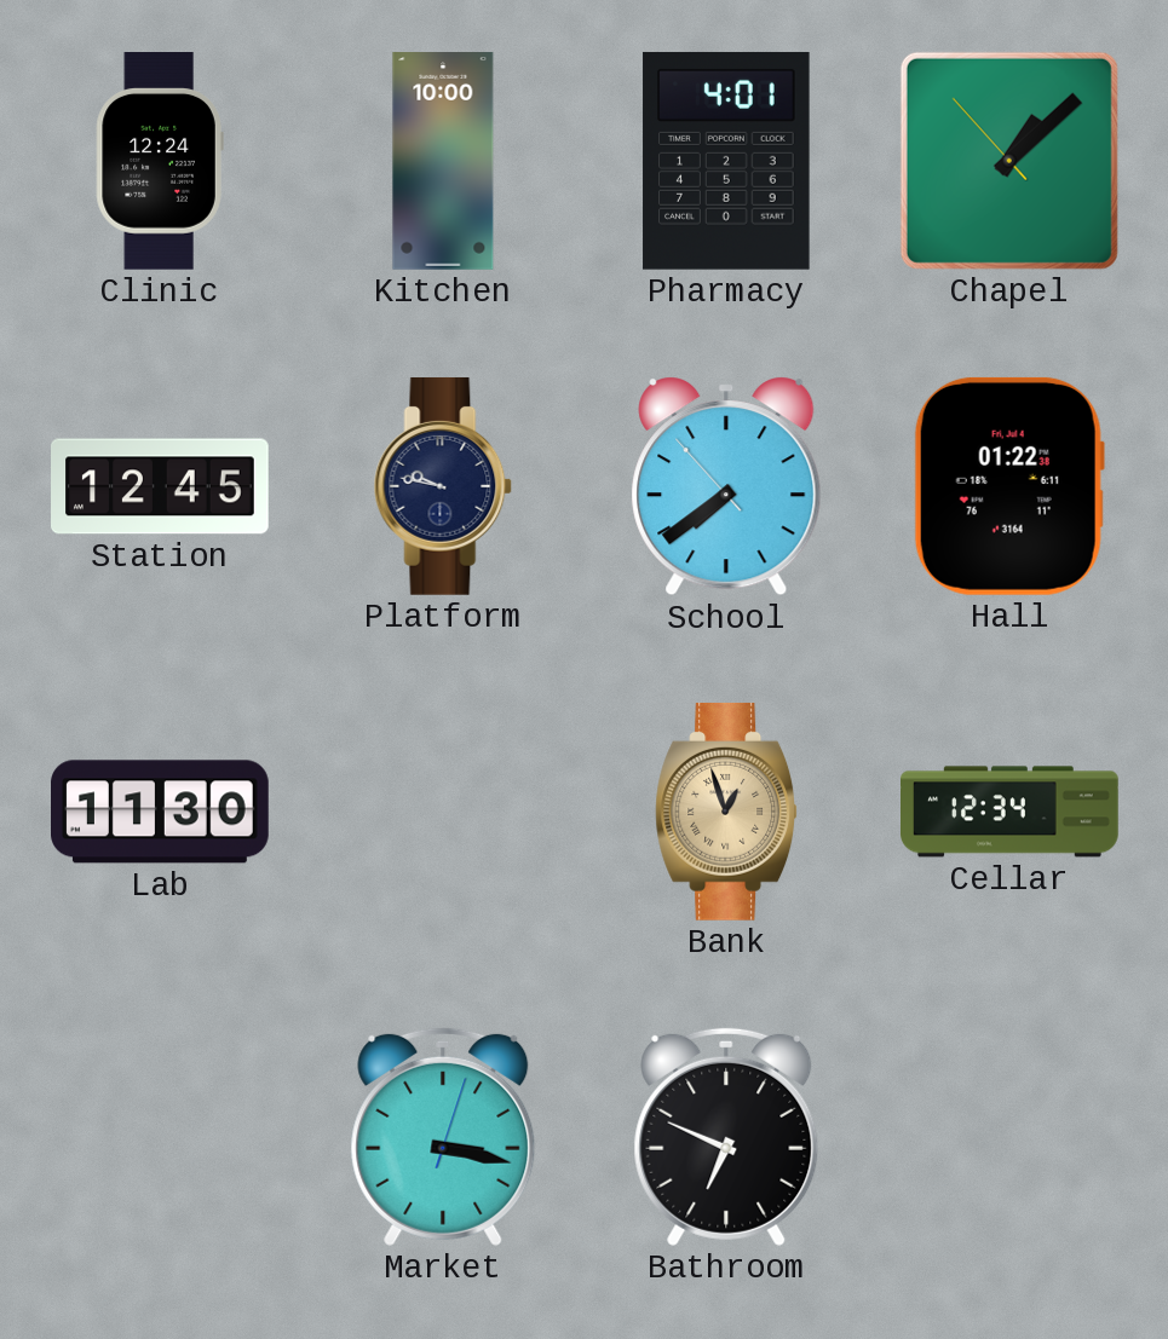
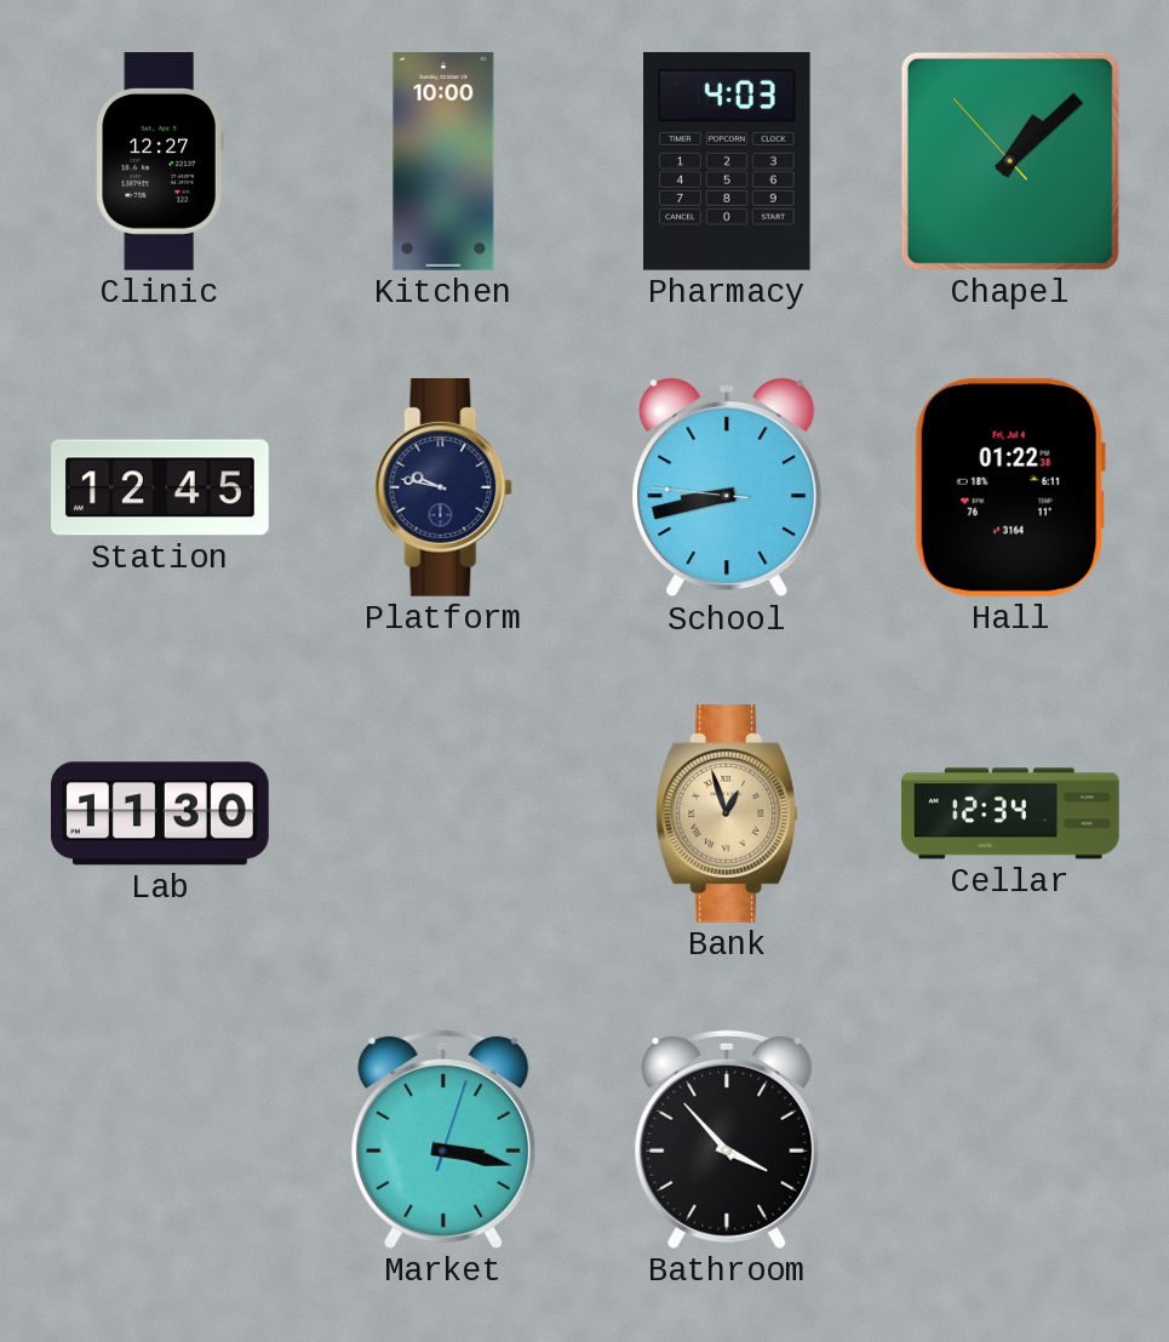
Clinic: 12:24 -> 12:27
Pharmacy: 4:01 -> 4:03
School: 7:38 -> 8:42
Bathroom: 6:49 -> 3:53
